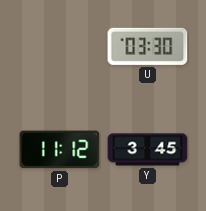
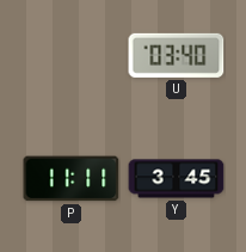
U: 03:30 -> 03:40
P: 11:12 -> 11:11
